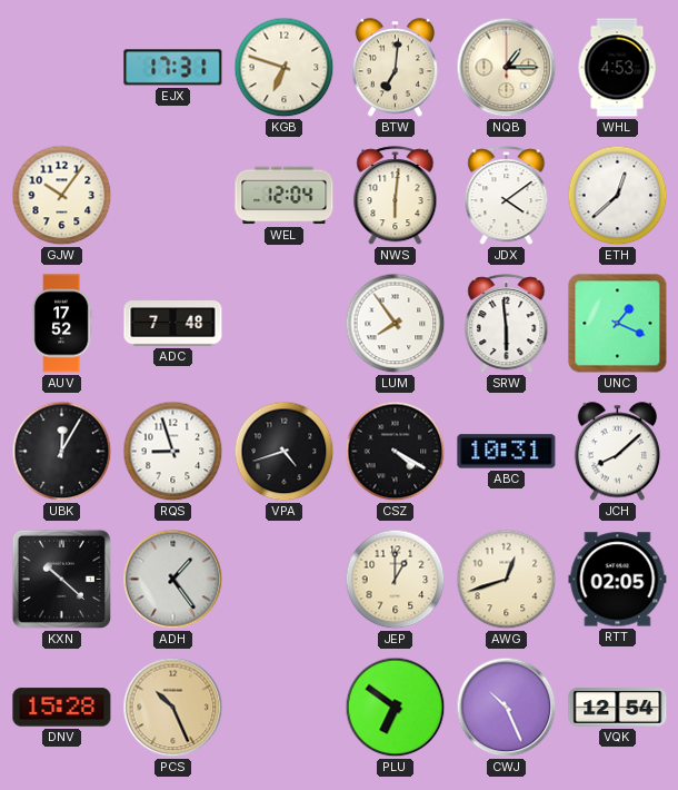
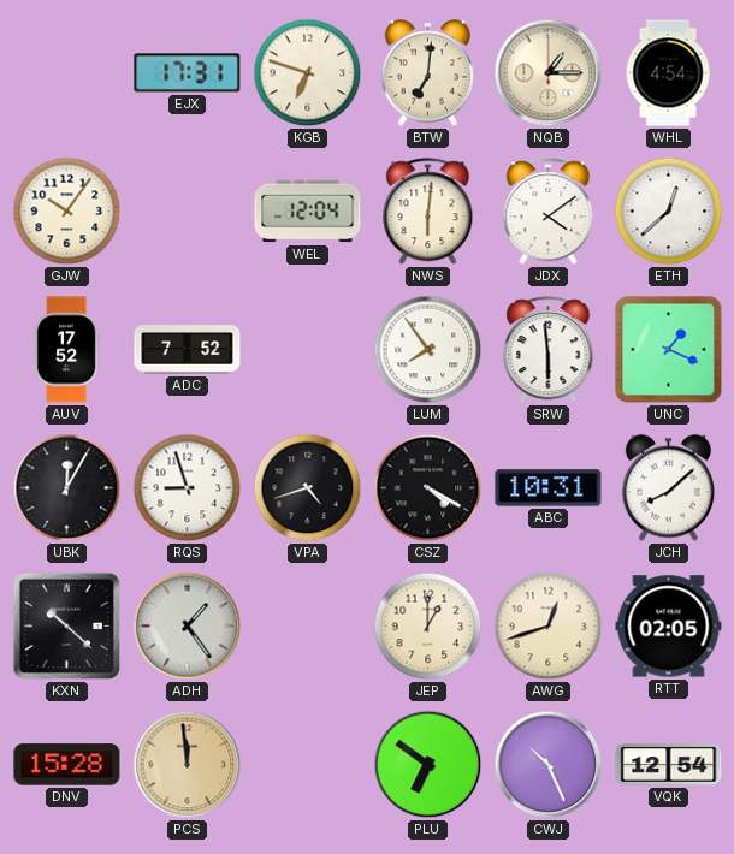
WHL: 4:53 -> 4:54
ADC: 7:48 -> 7:52
PCS: 10:26 -> 11:59
